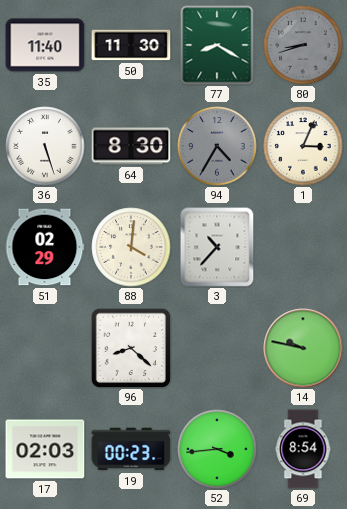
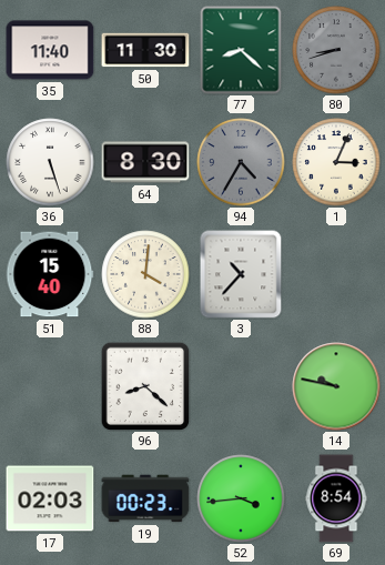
77: 8:20 -> 8:22
51: 02:29 -> 15:40
